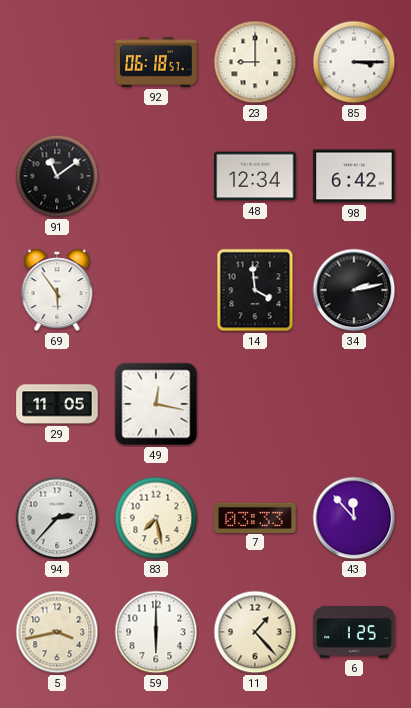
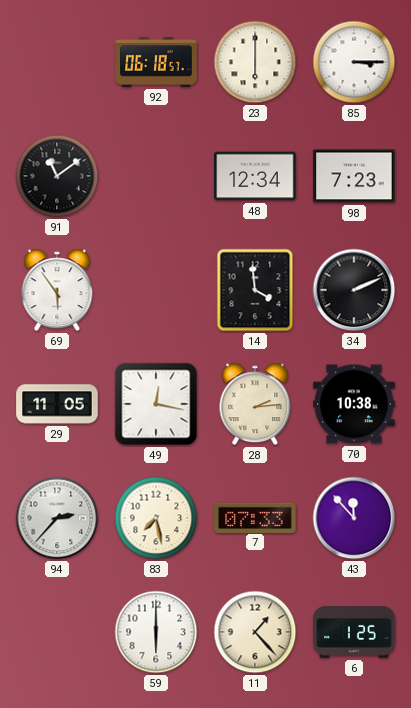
23: 9:00 -> 6:00
98: 6:42 -> 7:23
34: 2:13 -> 2:11
28: none -> 2:14
70: none -> 10:38
7: 03:33 -> 07:33
5: 3:43 -> none
